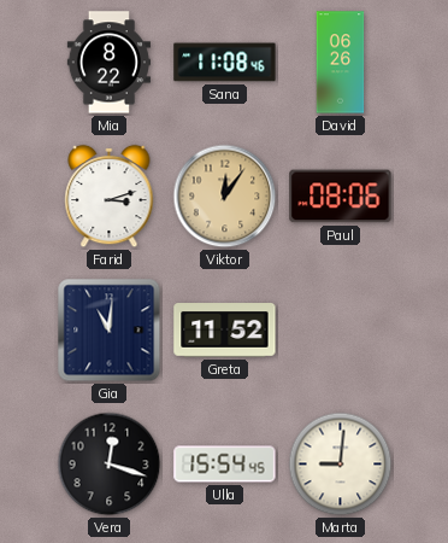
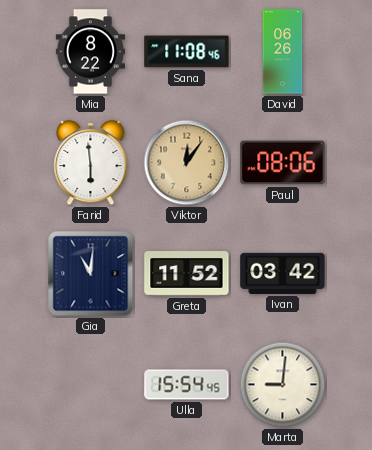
Farid: 3:12 -> 5:59
Ivan: none -> 03:42
Vera: 12:18 -> none
